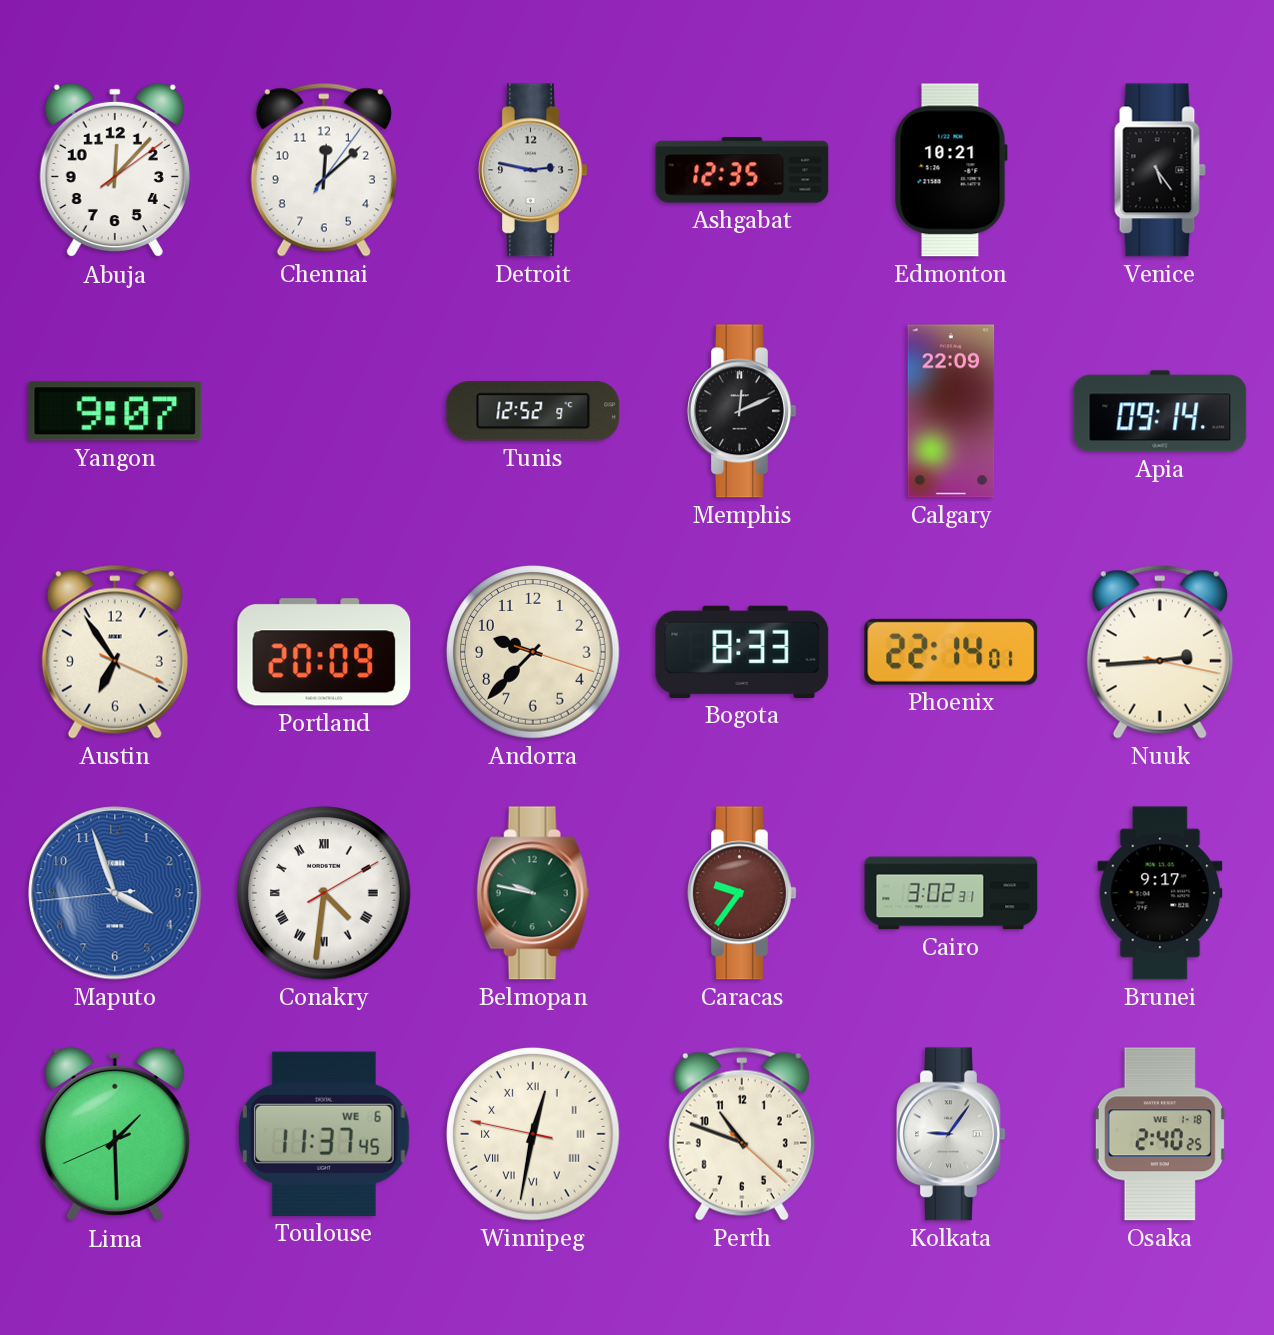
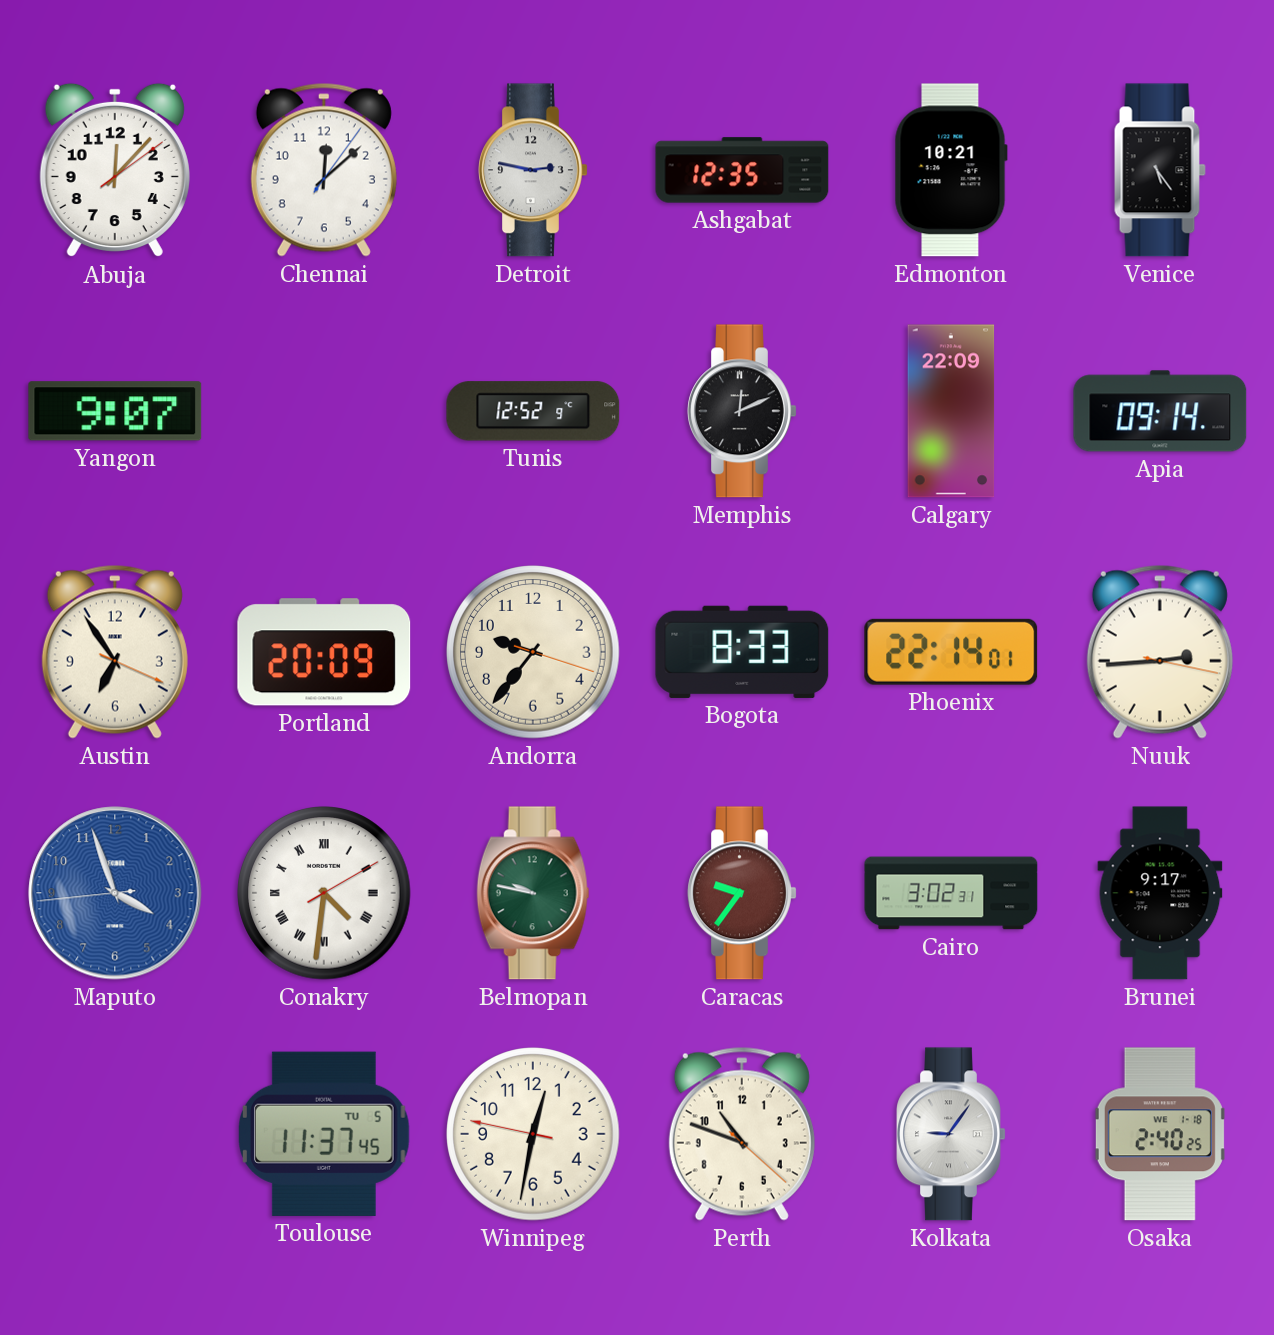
Andorra: 9:37 -> 9:36
Lima: 1:29 -> none
Toulouse date: WE 6 -> TU 5
Winnipeg numerals: Roman -> Arabic
